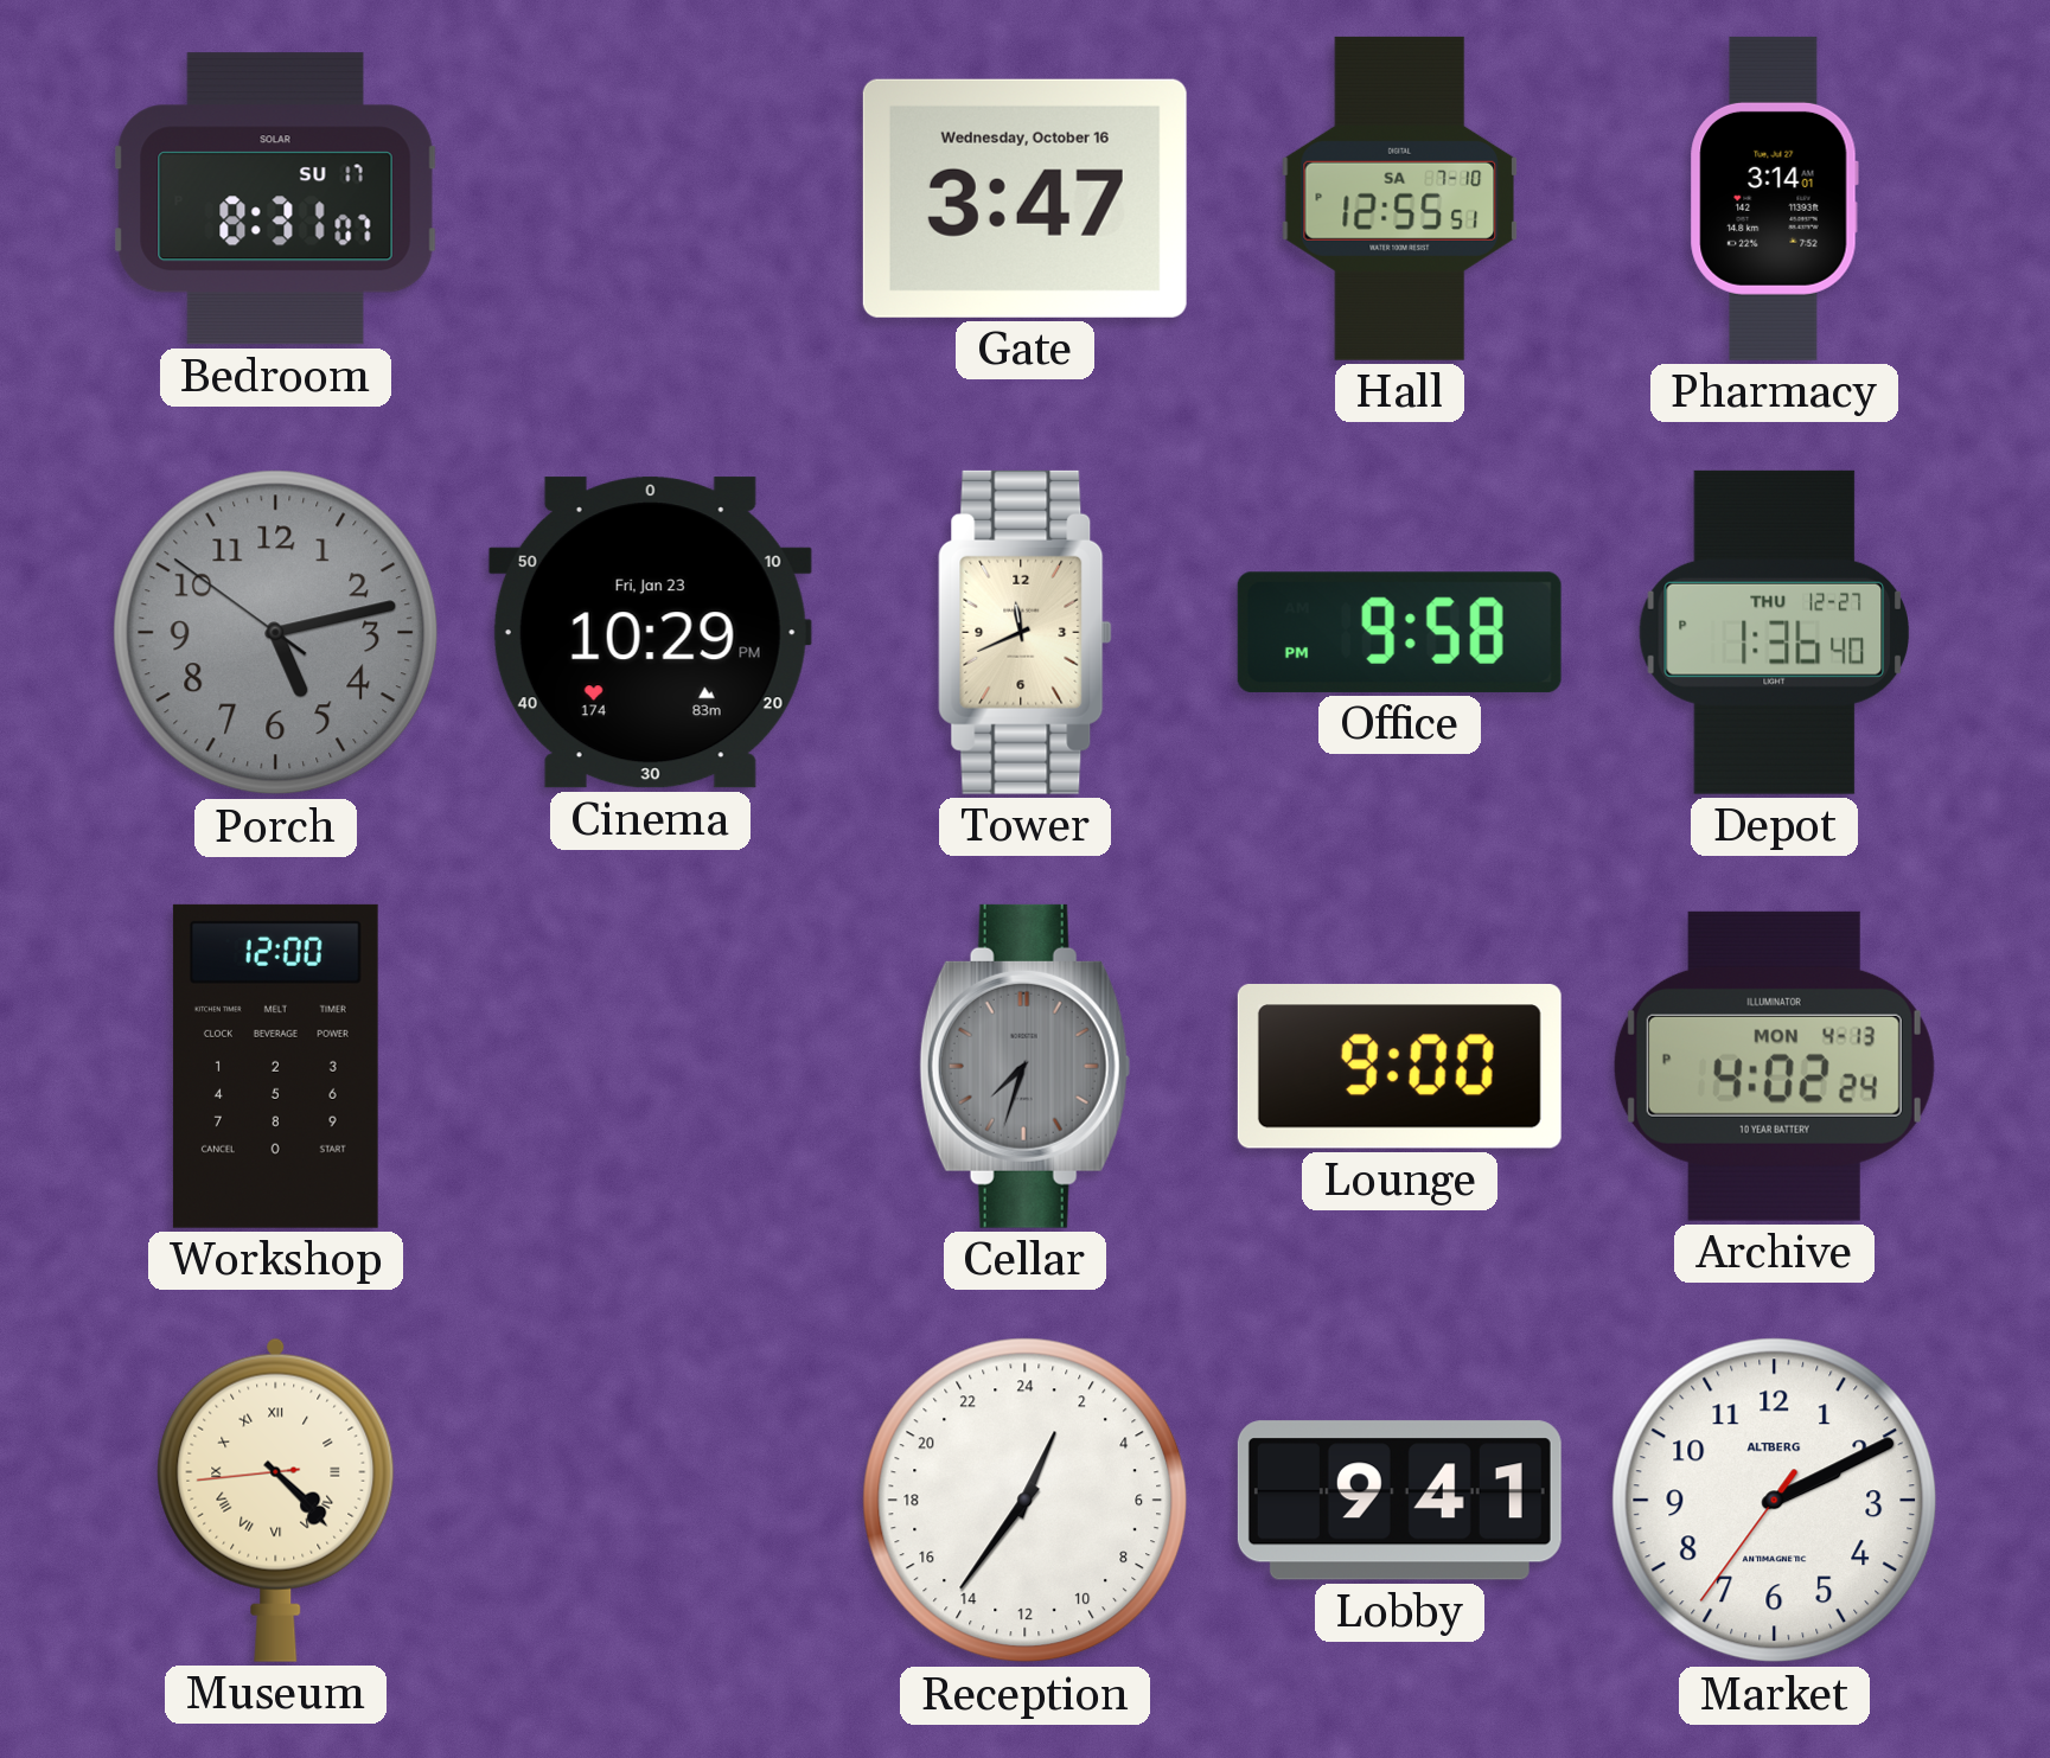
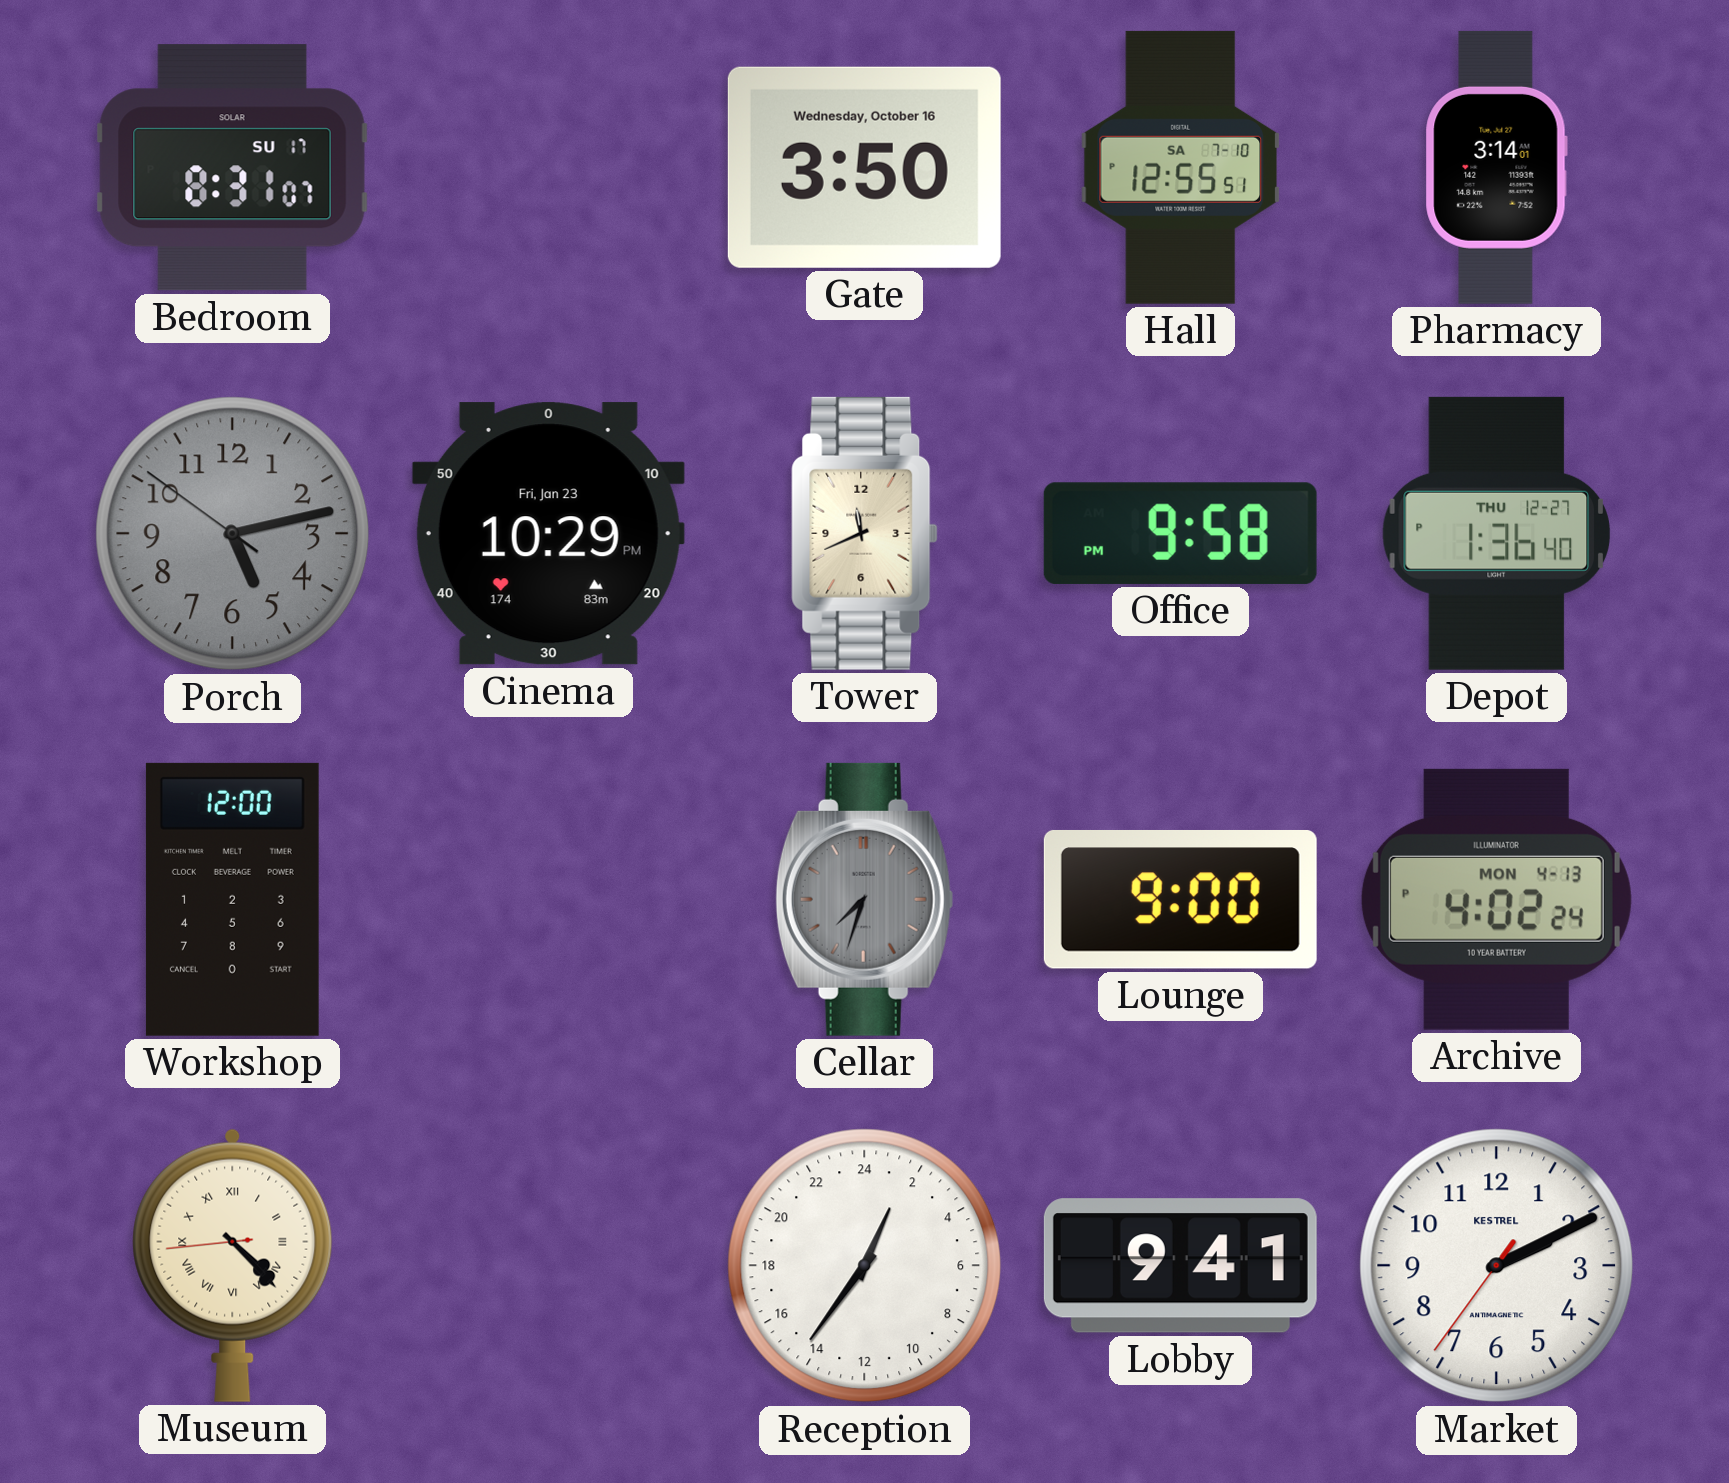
Gate: 3:47 -> 3:50
Market brand: ALTBERG -> KESTREL
